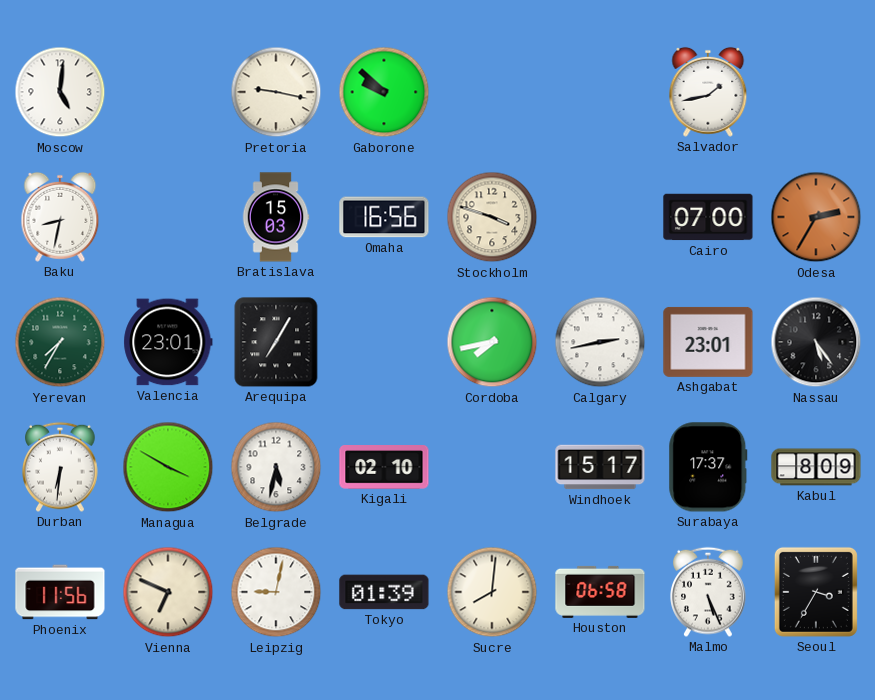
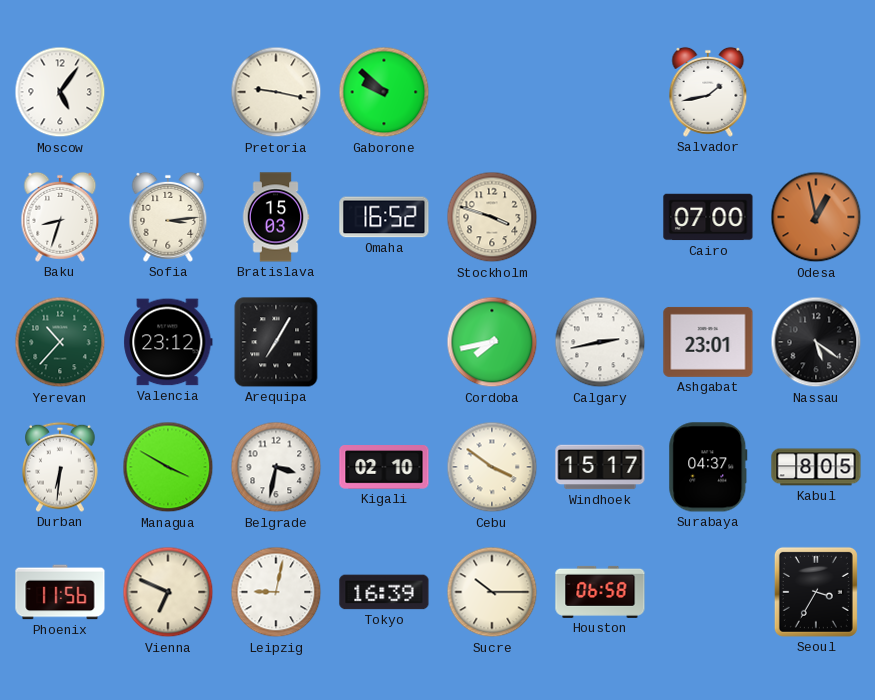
Moscow: 5:01 -> 5:06
Baku: 8:32 -> 8:33
Sofia: none -> 3:14
Omaha: 16:56 -> 16:52
Odesa: 2:35 -> 12:58
Yerevan: 7:35 -> 10:37
Valencia: 23:01 -> 23:12
Nassau: 5:24 -> 5:21
Belgrade: 5:32 -> 3:32
Cebu: none -> 3:51
Surabaya: 17:37 -> 04:37
Kabul: 8:09 -> 8:05
Tokyo: 01:39 -> 16:39
Sucre: 8:01 -> 10:15
Malmo: 5:26 -> none
